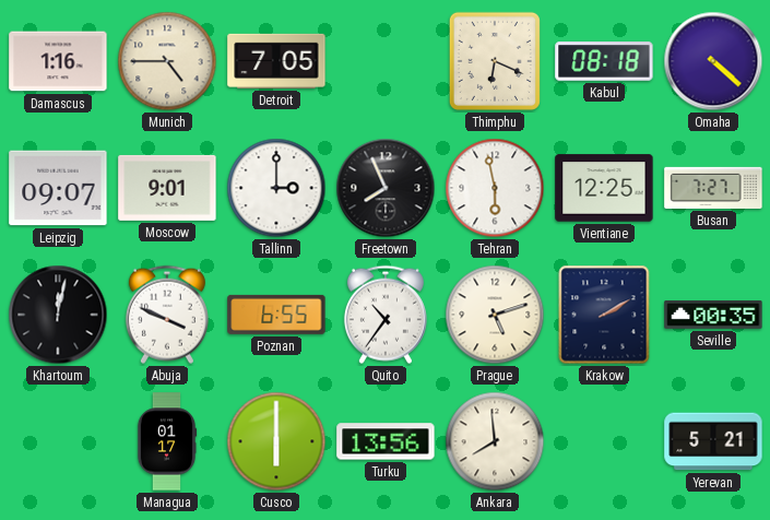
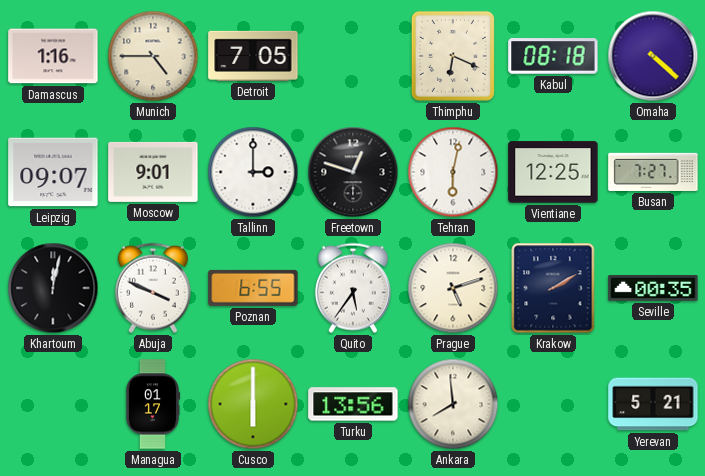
Freetown: 7:56 -> 12:48
Tehran: 5:58 -> 6:02
Quito: 10:36 -> 5:36
